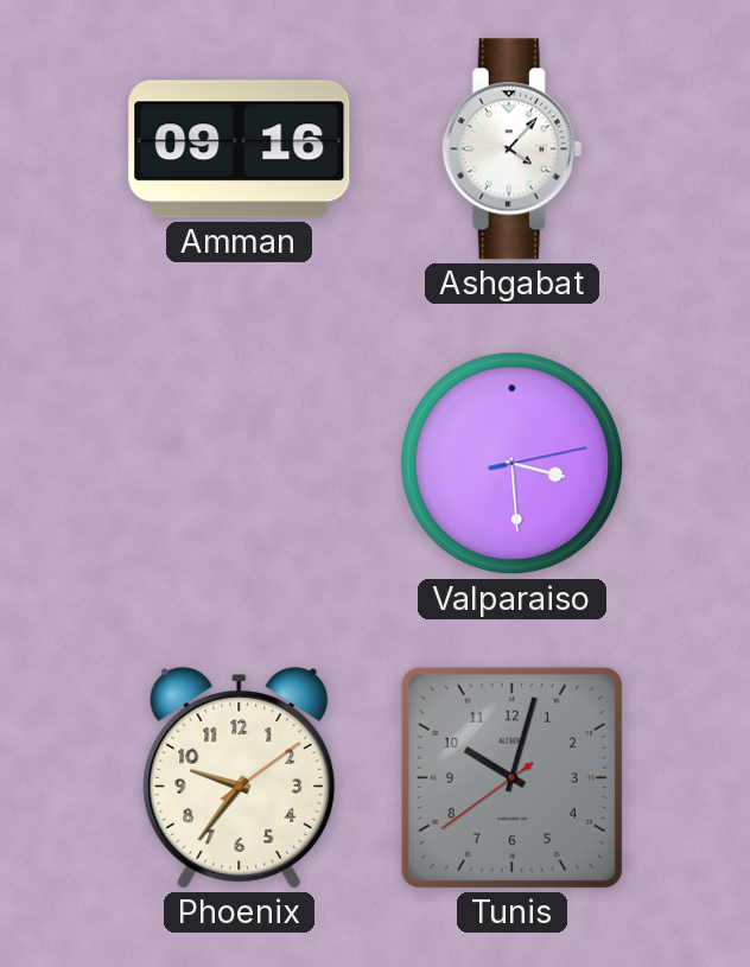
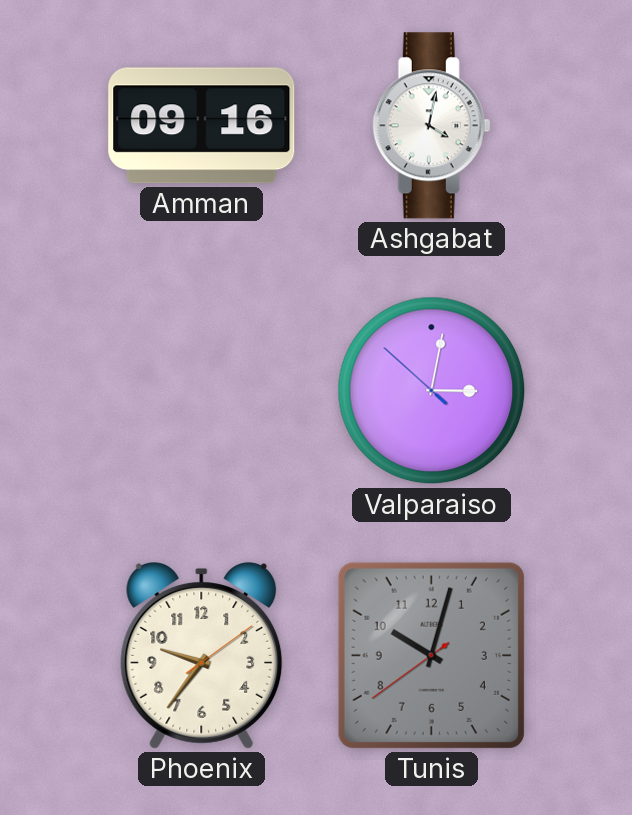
Ashgabat: 4:07 -> 4:02
Valparaiso: 3:29 -> 3:01
